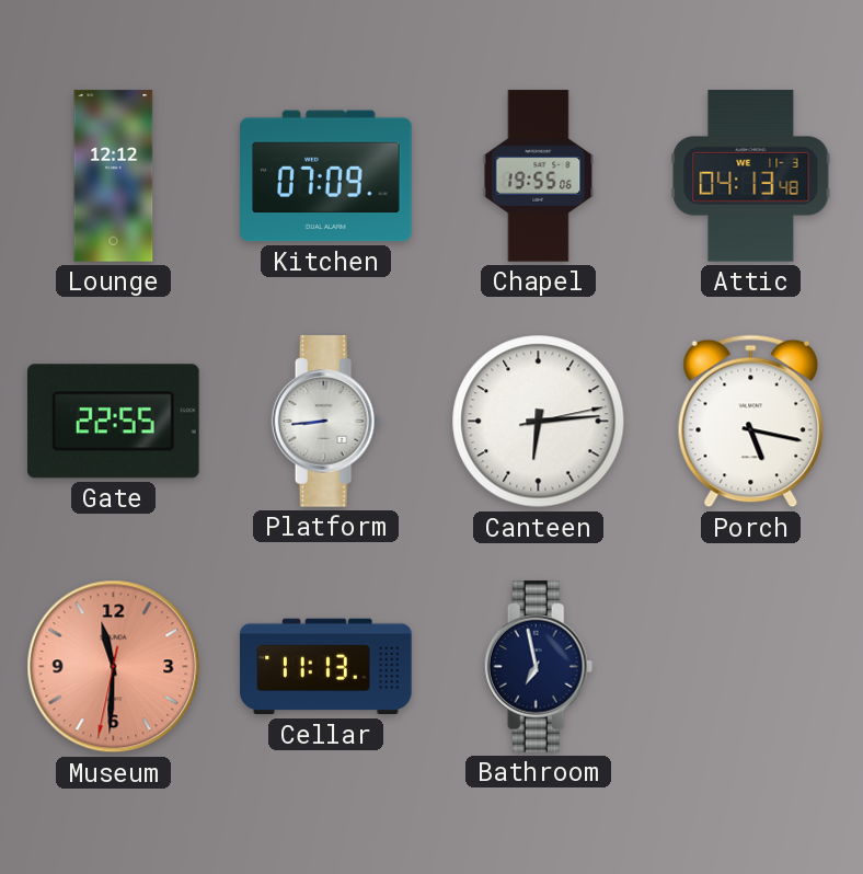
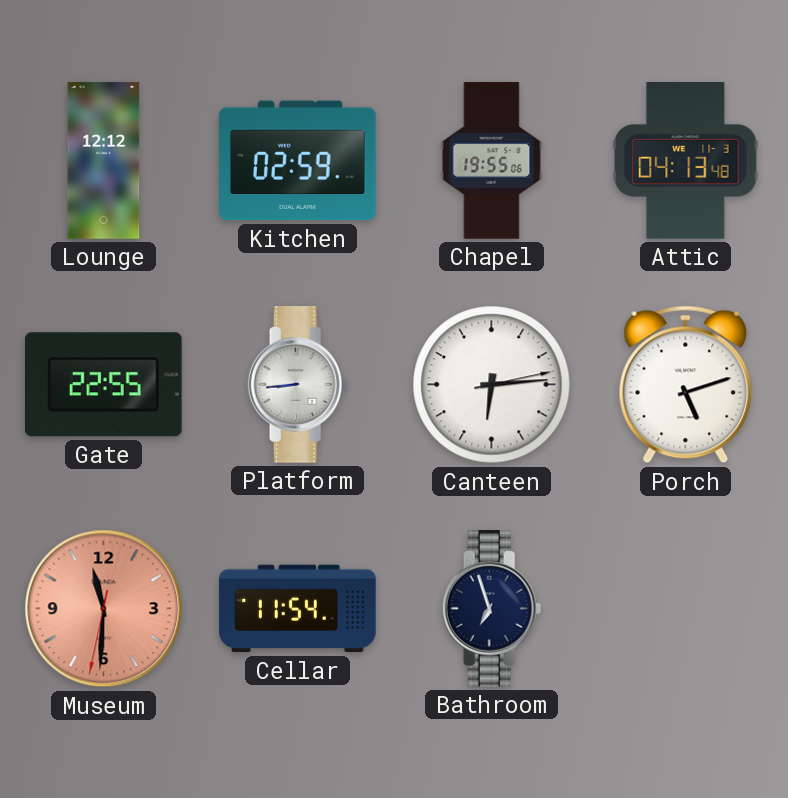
Kitchen: 07:09 -> 02:59
Porch: 5:17 -> 5:12
Cellar: 11:13 -> 11:54
Bathroom: 6:58 -> 6:57
